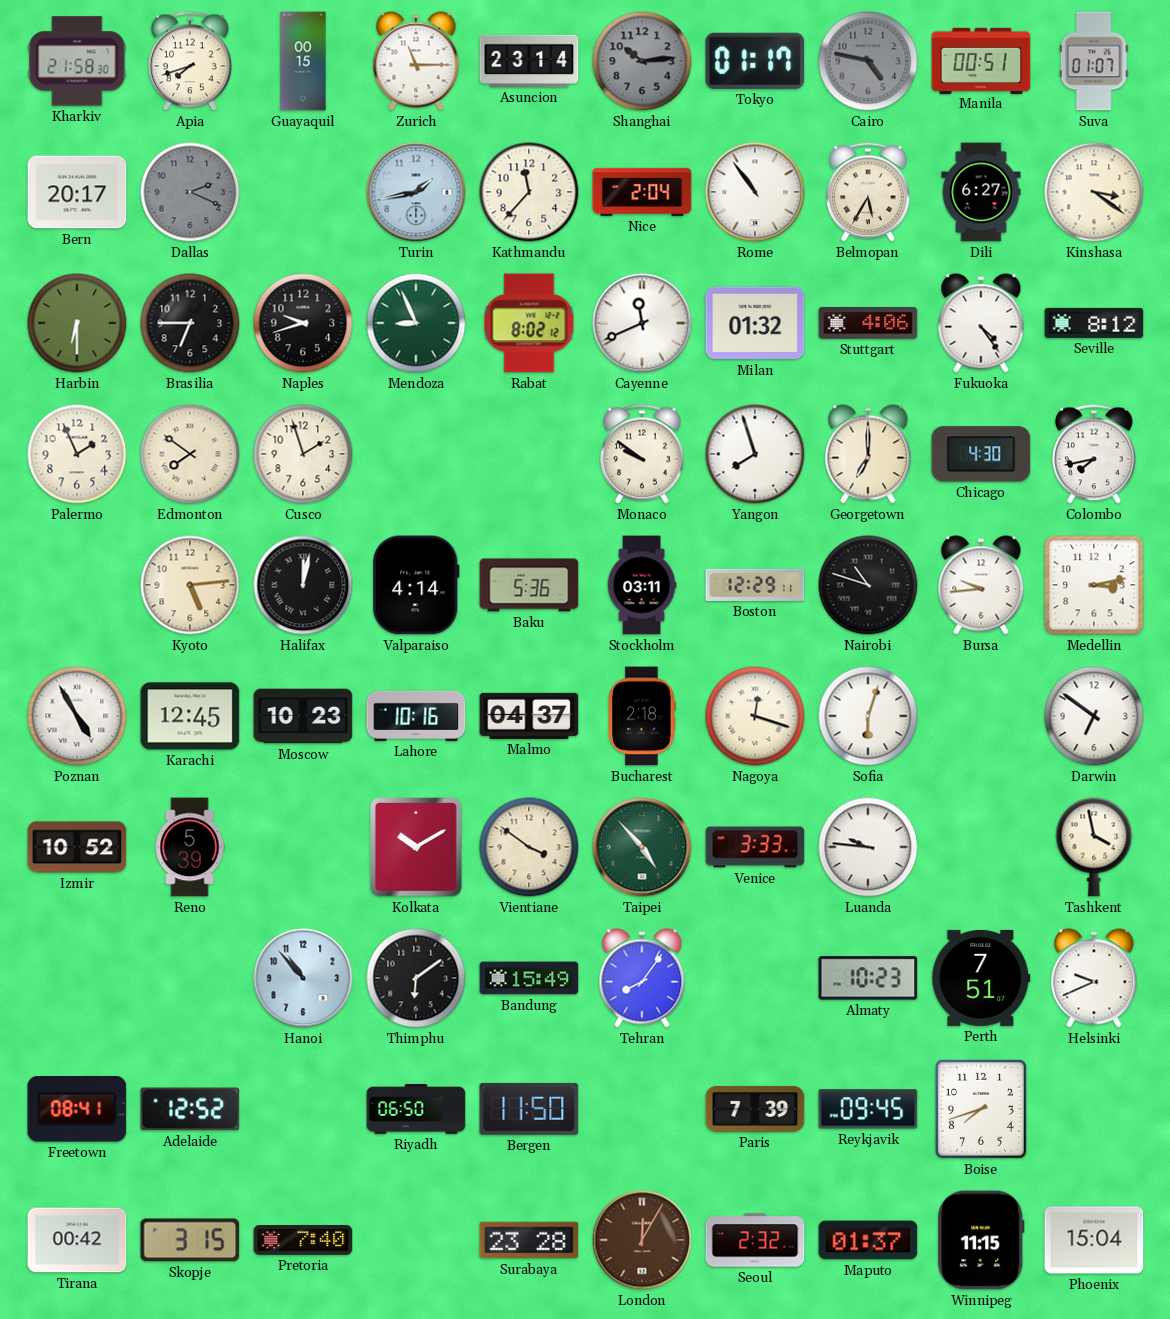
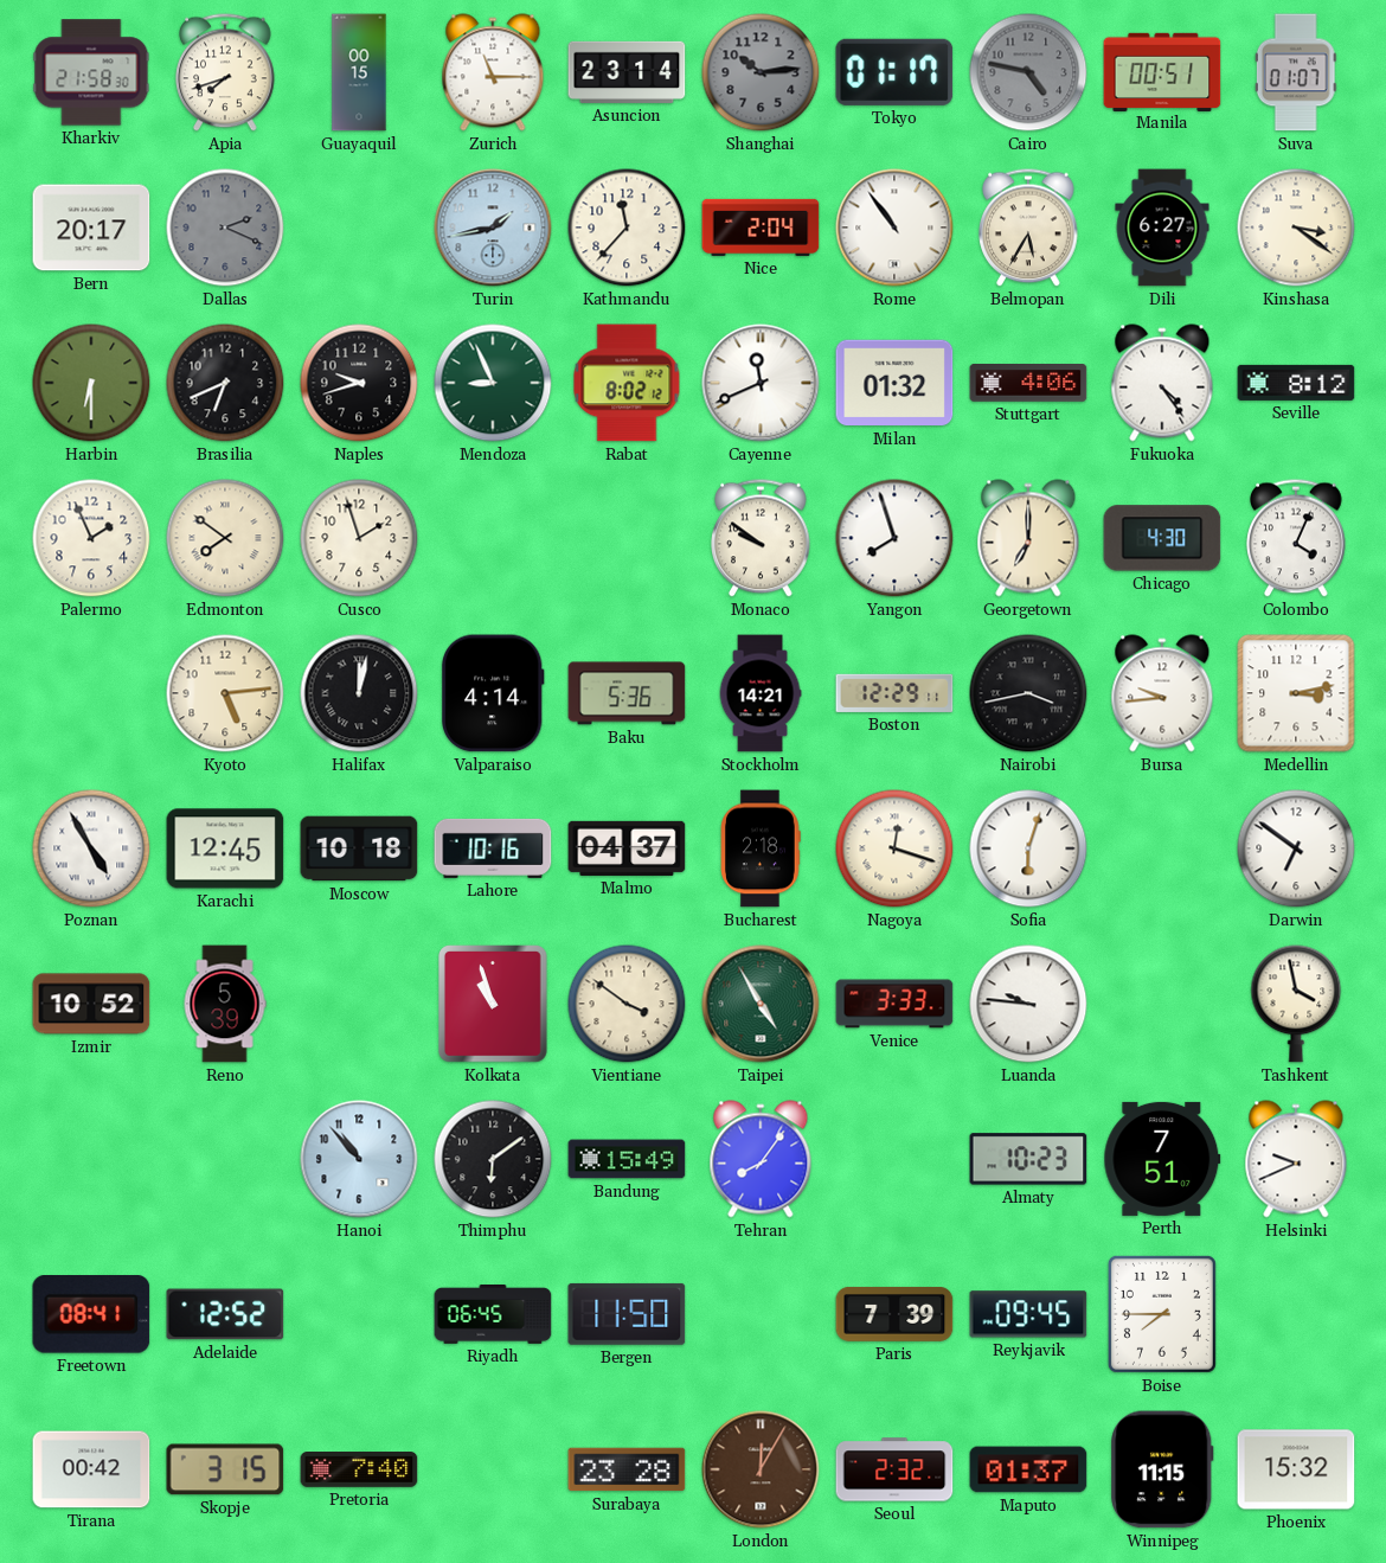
Brasilia: 6:45 -> 6:41
Colombo: 7:43 -> 4:04
Stockholm: 03:11 -> 14:21
Nairobi: 10:48 -> 3:43
Moscow: 10:23 -> 10:18
Kolkata: 10:10 -> 10:57
Taipei: 4:53 -> 4:55
Riyadh: 06:50 -> 06:45
Boise: 7:42 -> 7:45
Phoenix: 15:04 -> 15:32
